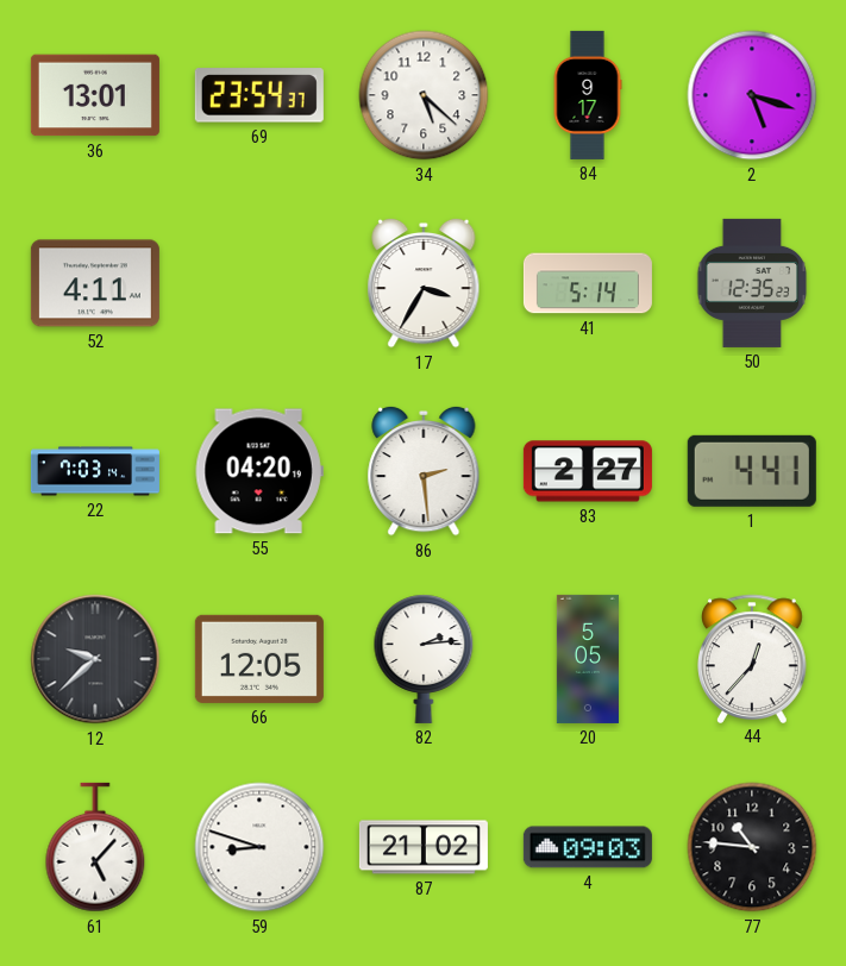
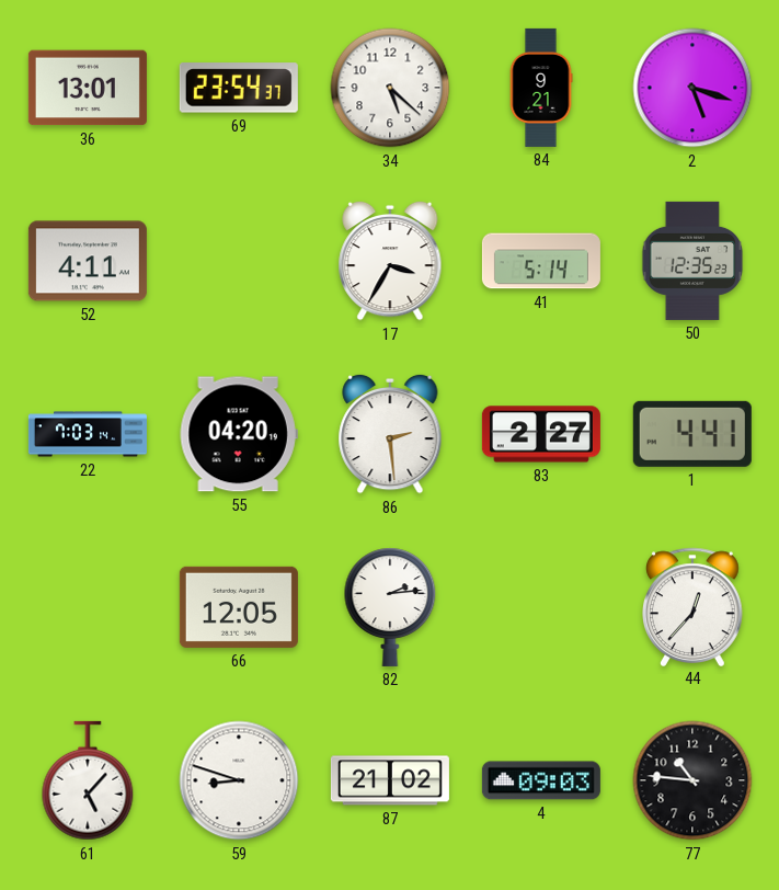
84: 9:17 -> 9:21
12: 9:38 -> none
20: 5:05 -> none
